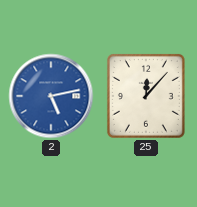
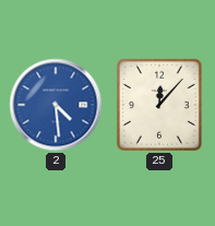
2: 5:13 -> 4:29
